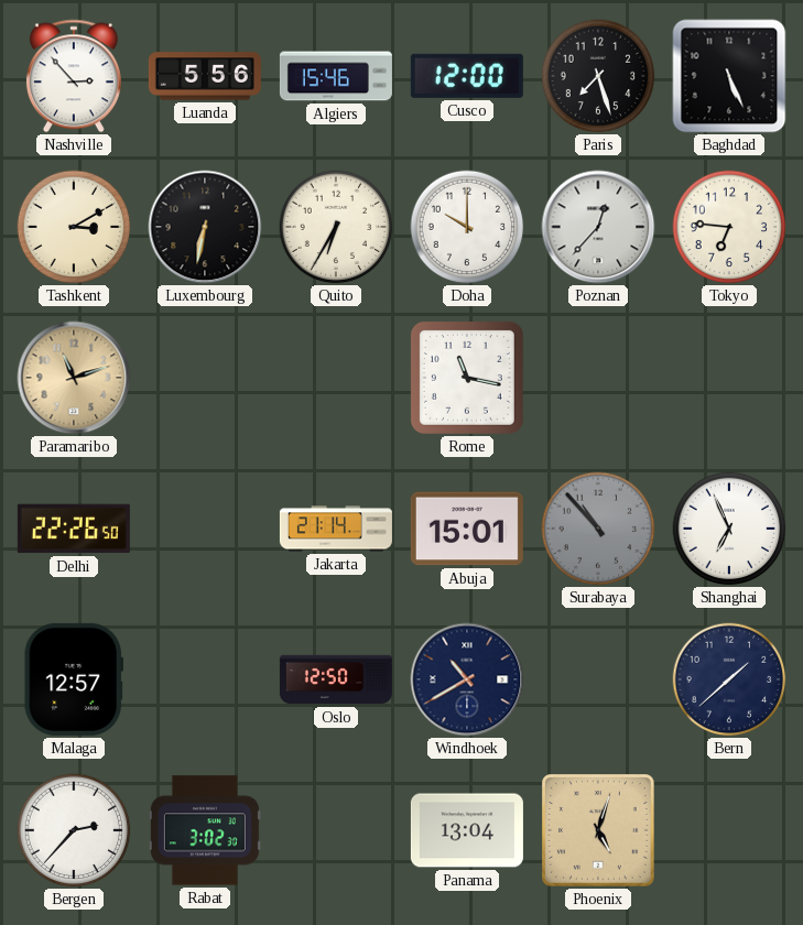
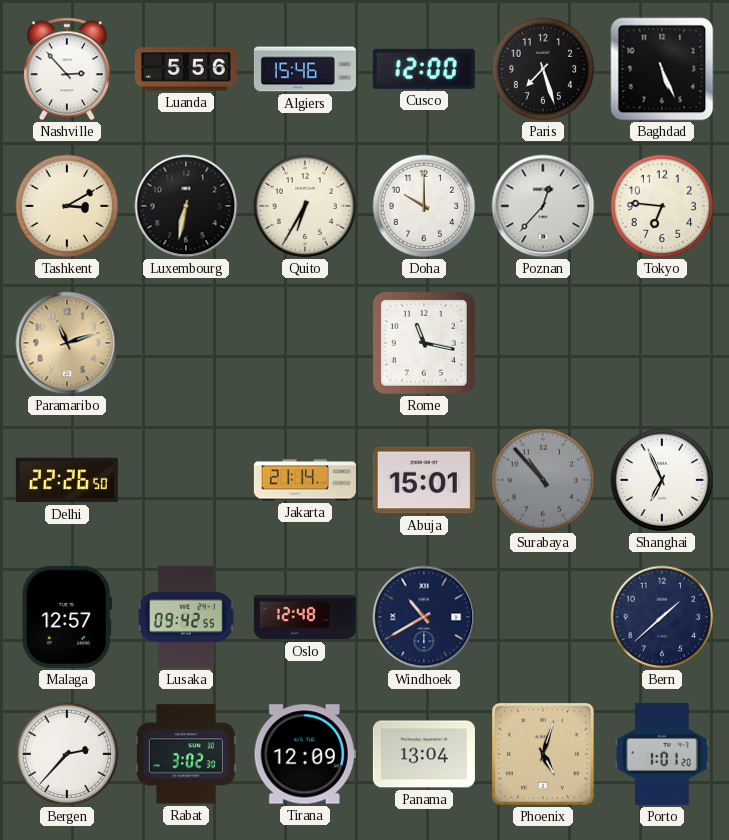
Lusaka: none -> 09:42
Oslo: 12:50 -> 12:48
Tirana: none -> 12:09
Porto: none -> 1:01
